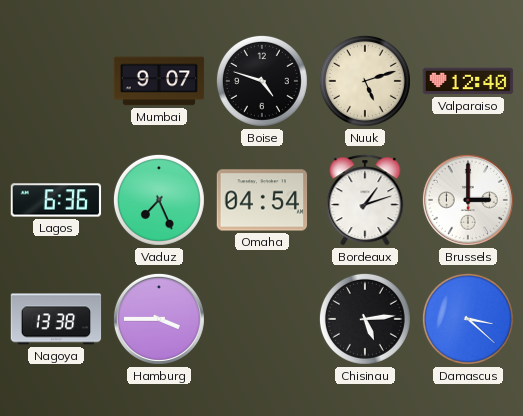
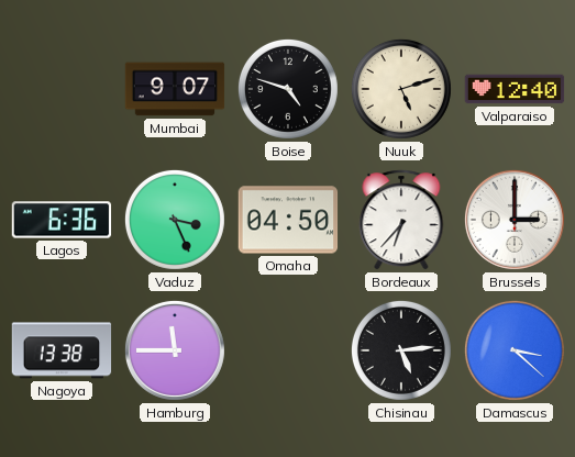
Vaduz: 7:26 -> 3:26
Omaha: 04:54 -> 04:50
Bordeaux: 1:12 -> 6:37
Hamburg: 3:45 -> 11:45
